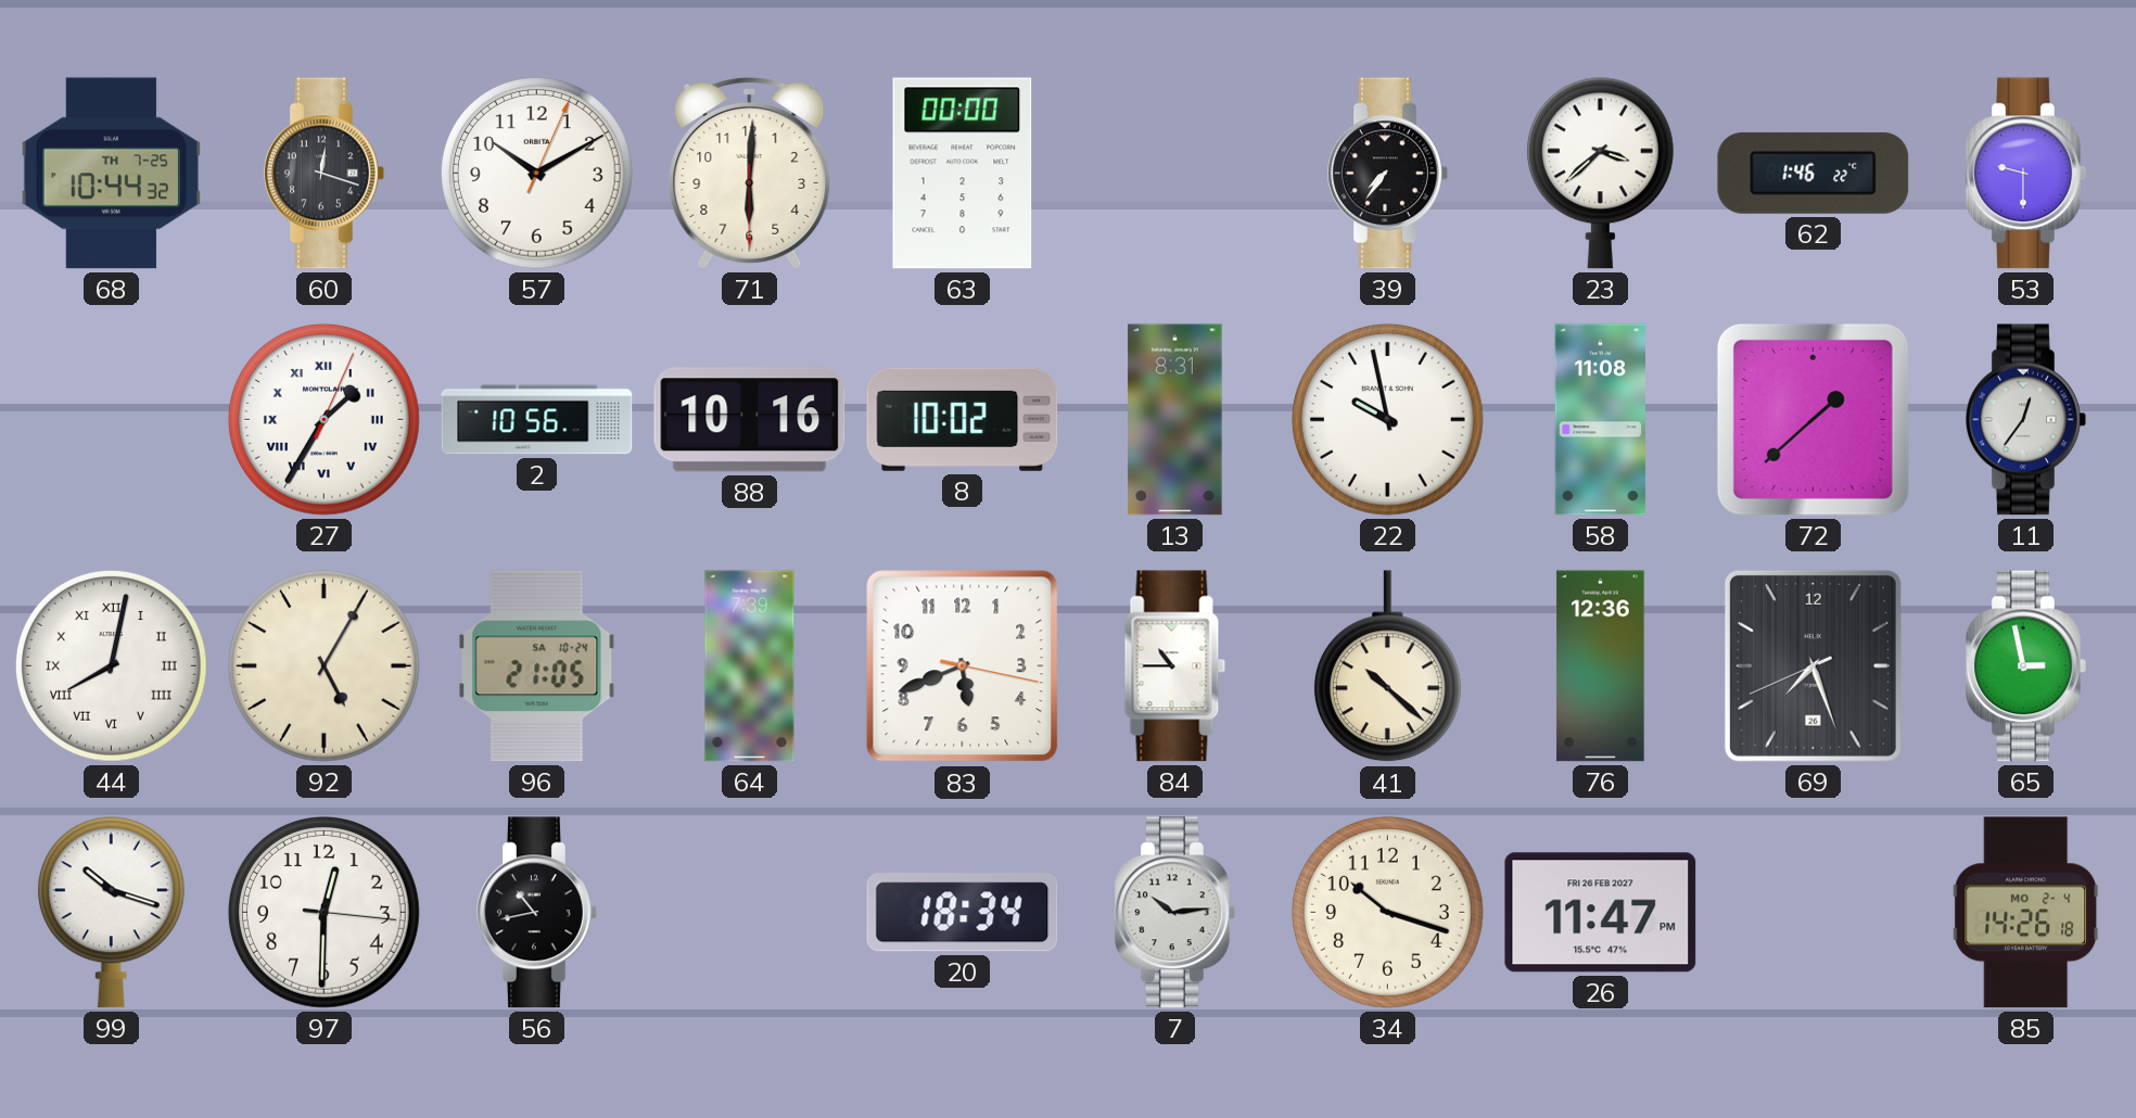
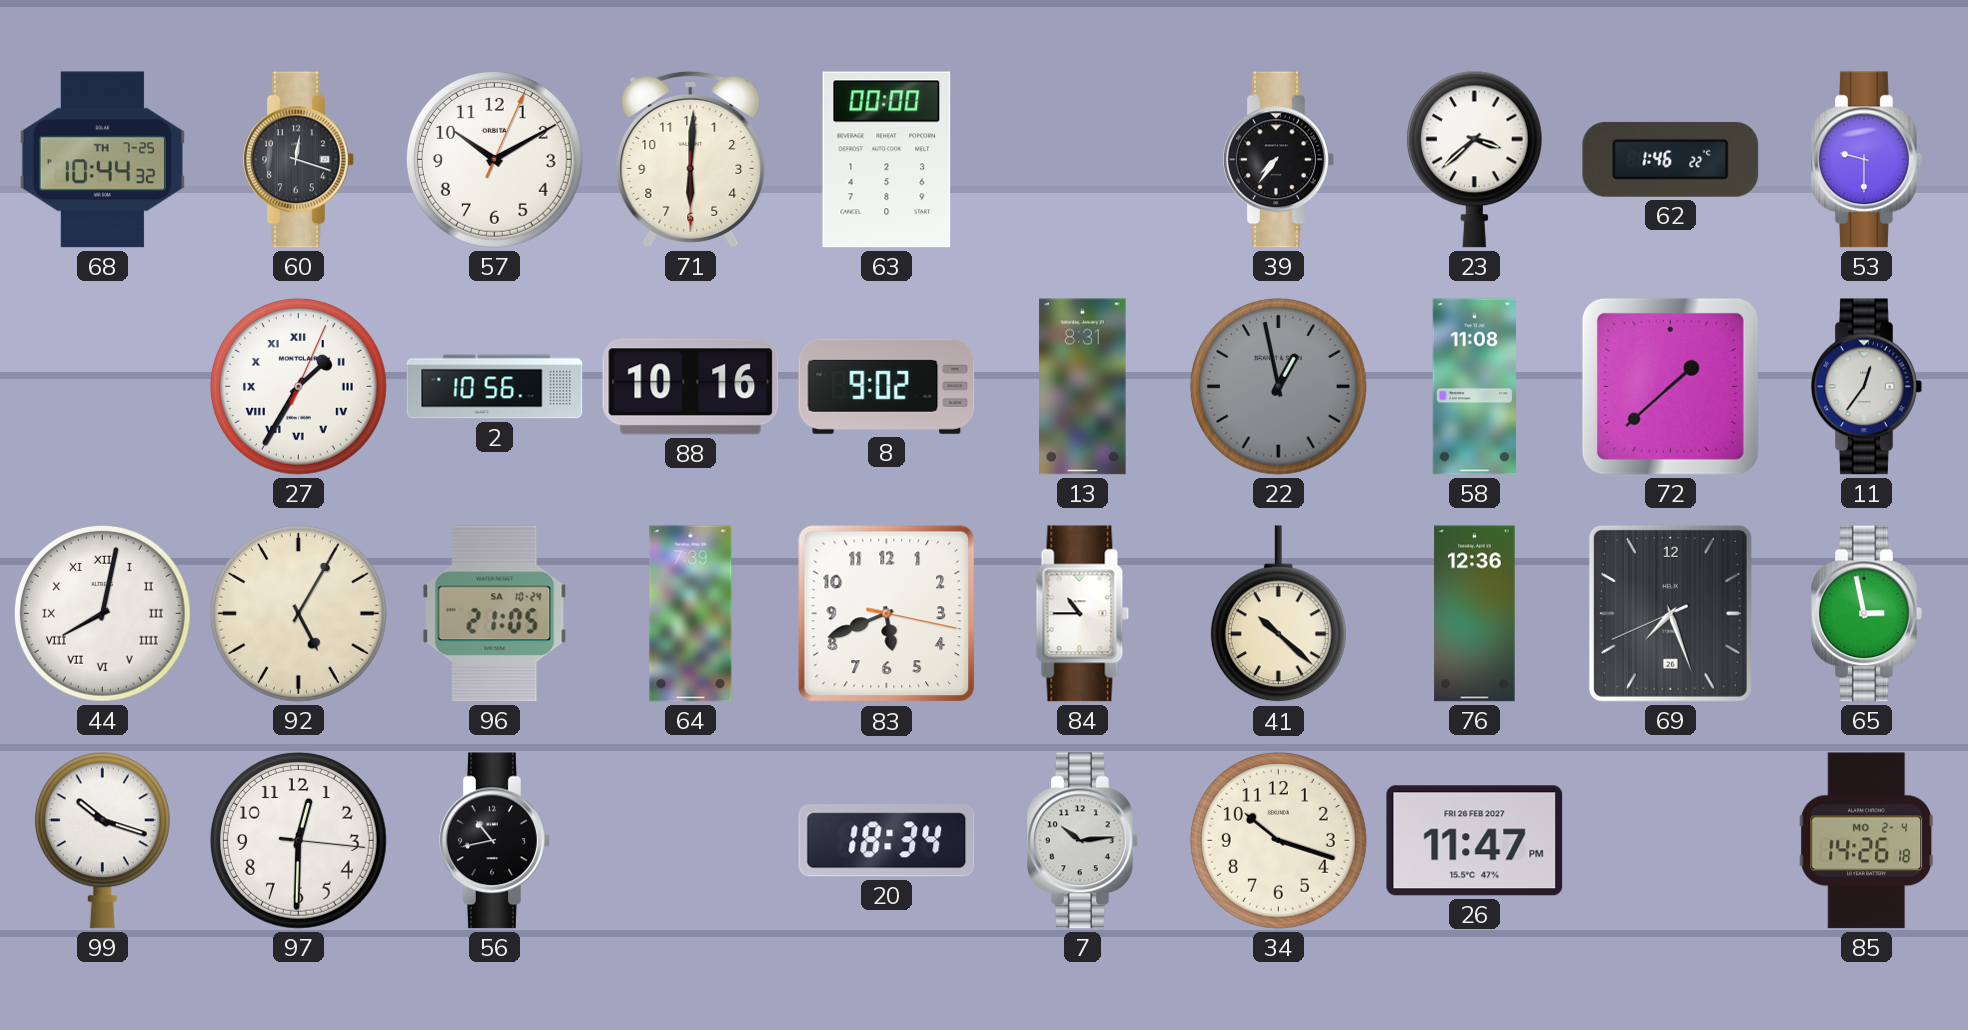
8: 10:02 -> 9:02
22: 9:58 -> 12:58
22 dial: white -> grey
